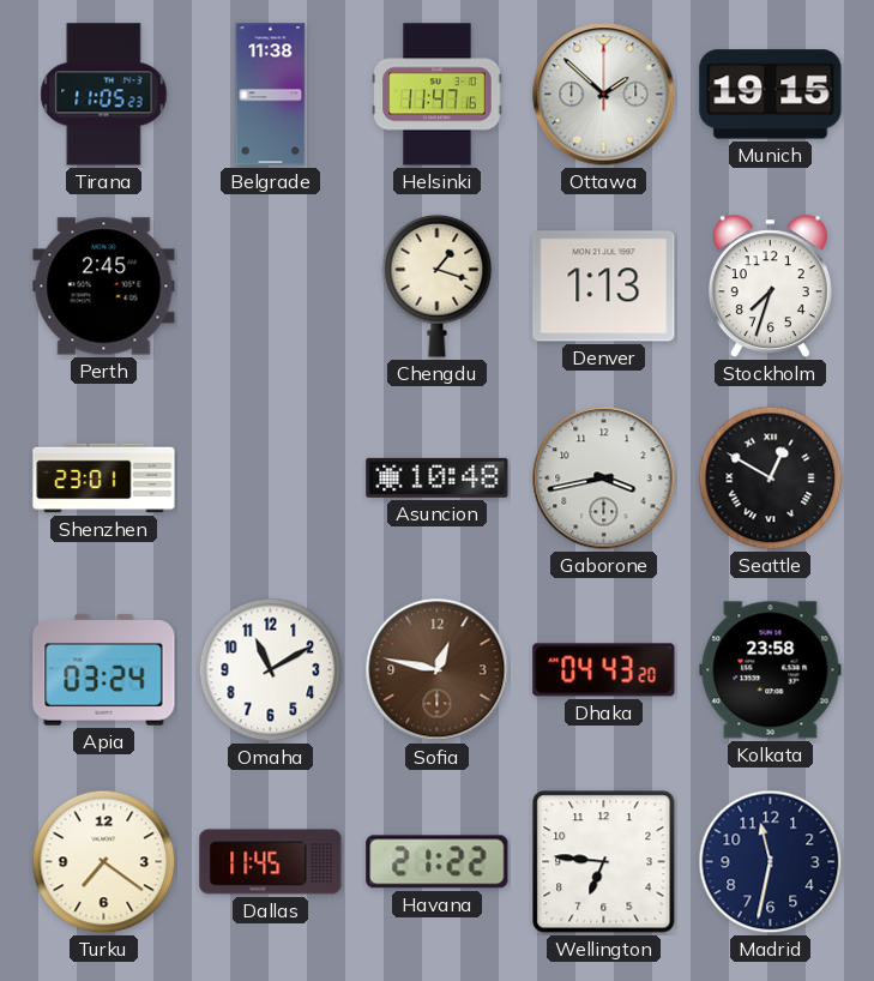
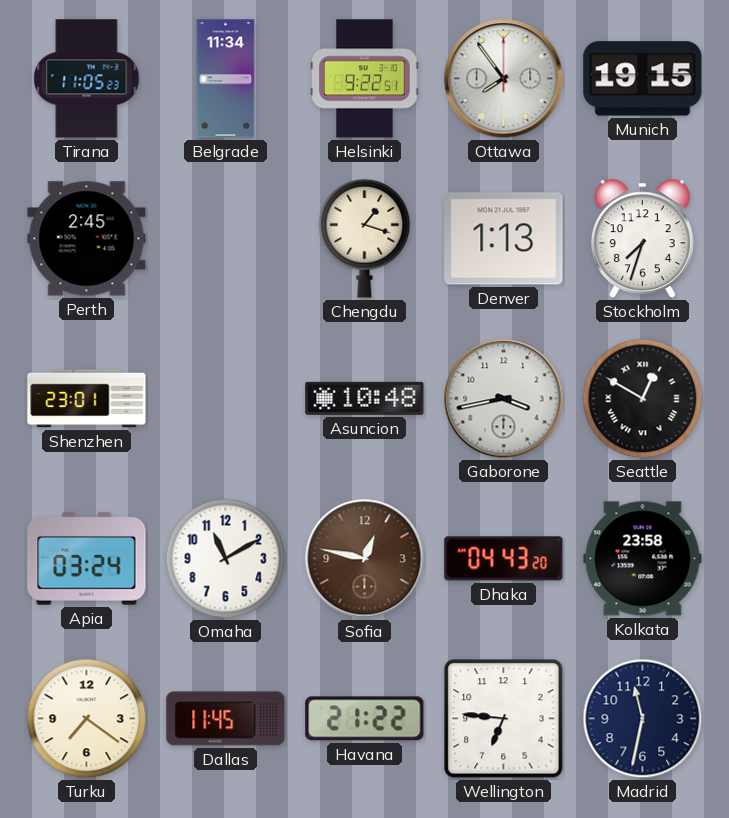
Belgrade: 11:38 -> 11:34
Helsinki: 11:47 -> 9:22
Ottawa: 1:52 -> 7:54
